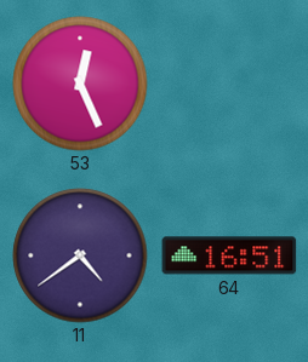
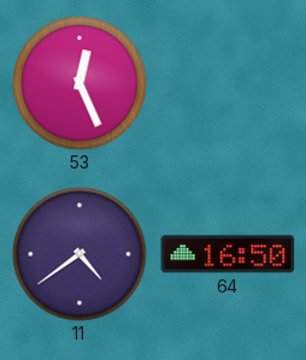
64: 16:51 -> 16:50
